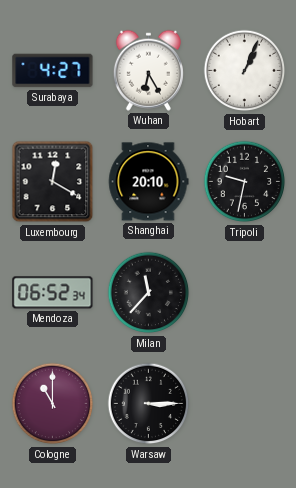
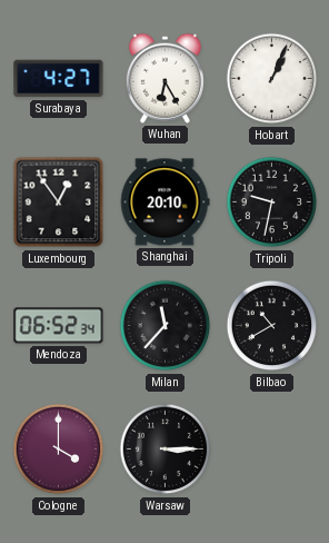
Luxembourg: 12:20 -> 12:54
Bilbao: none -> 10:40
Cologne: 11:00 -> 4:00
